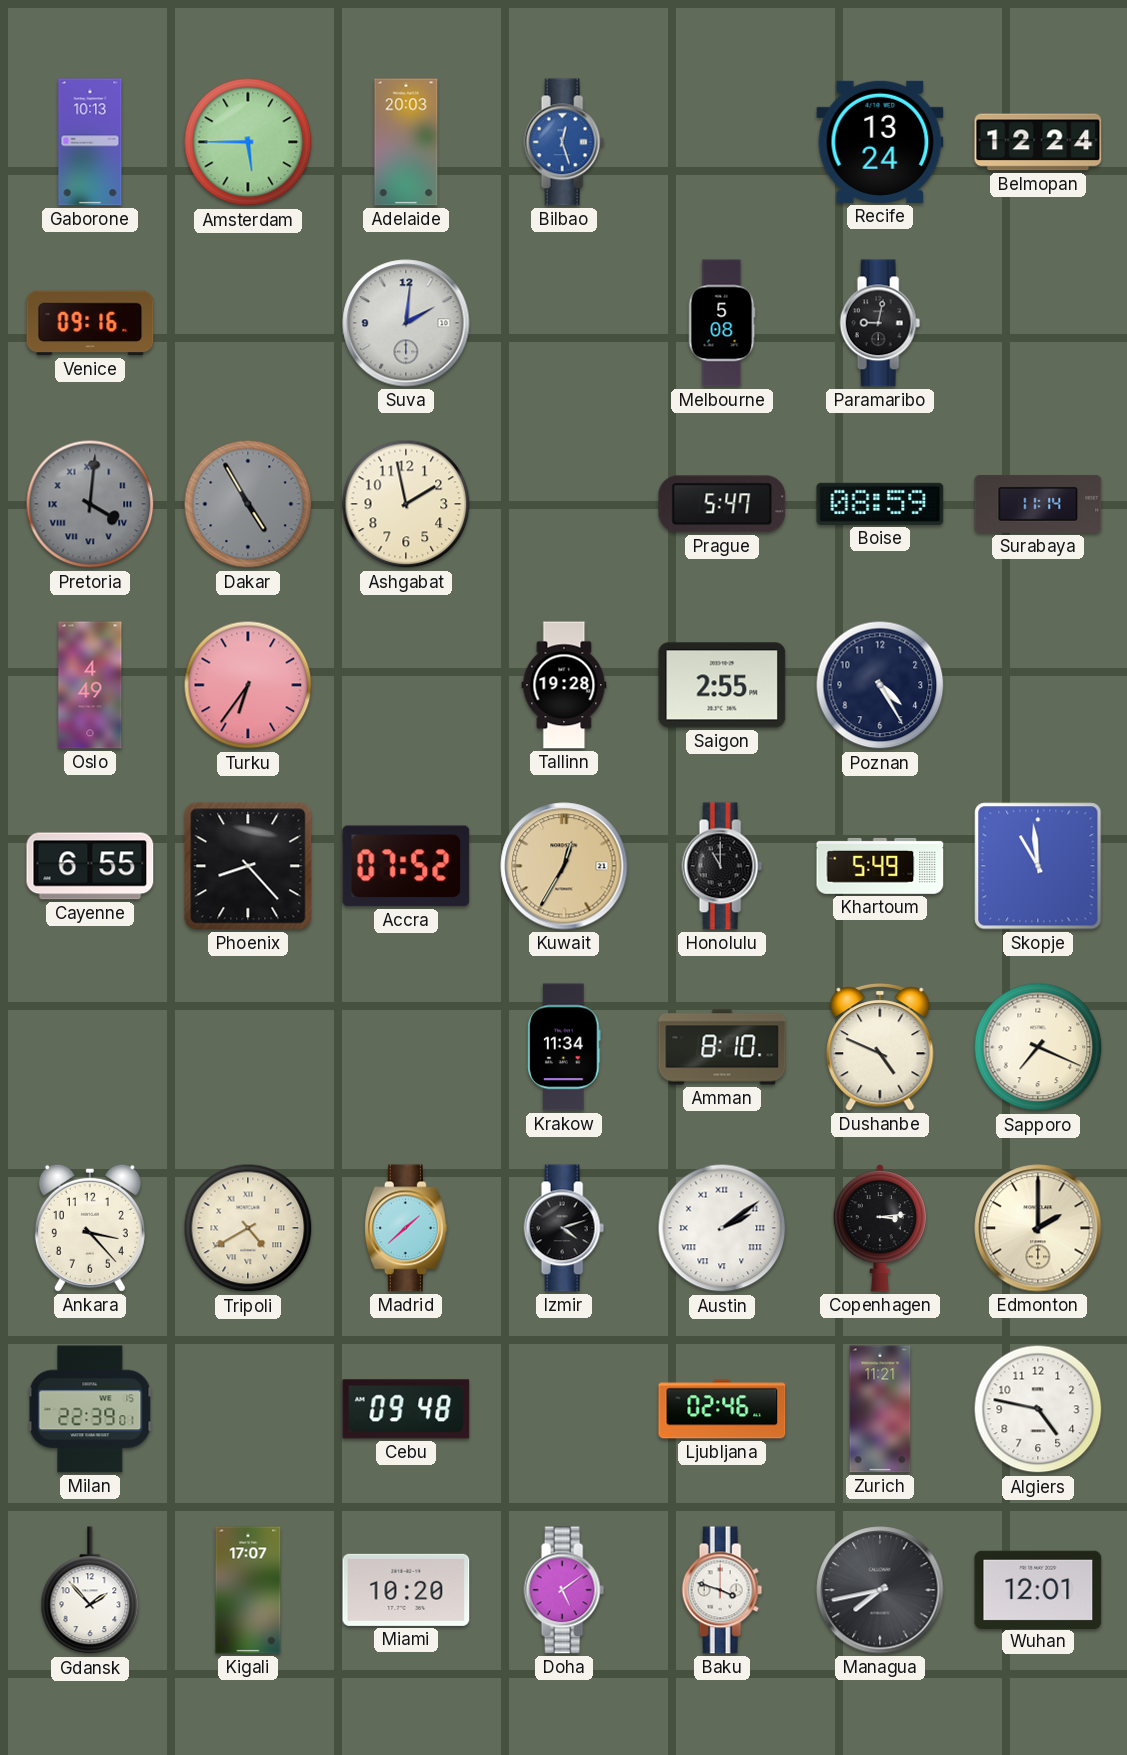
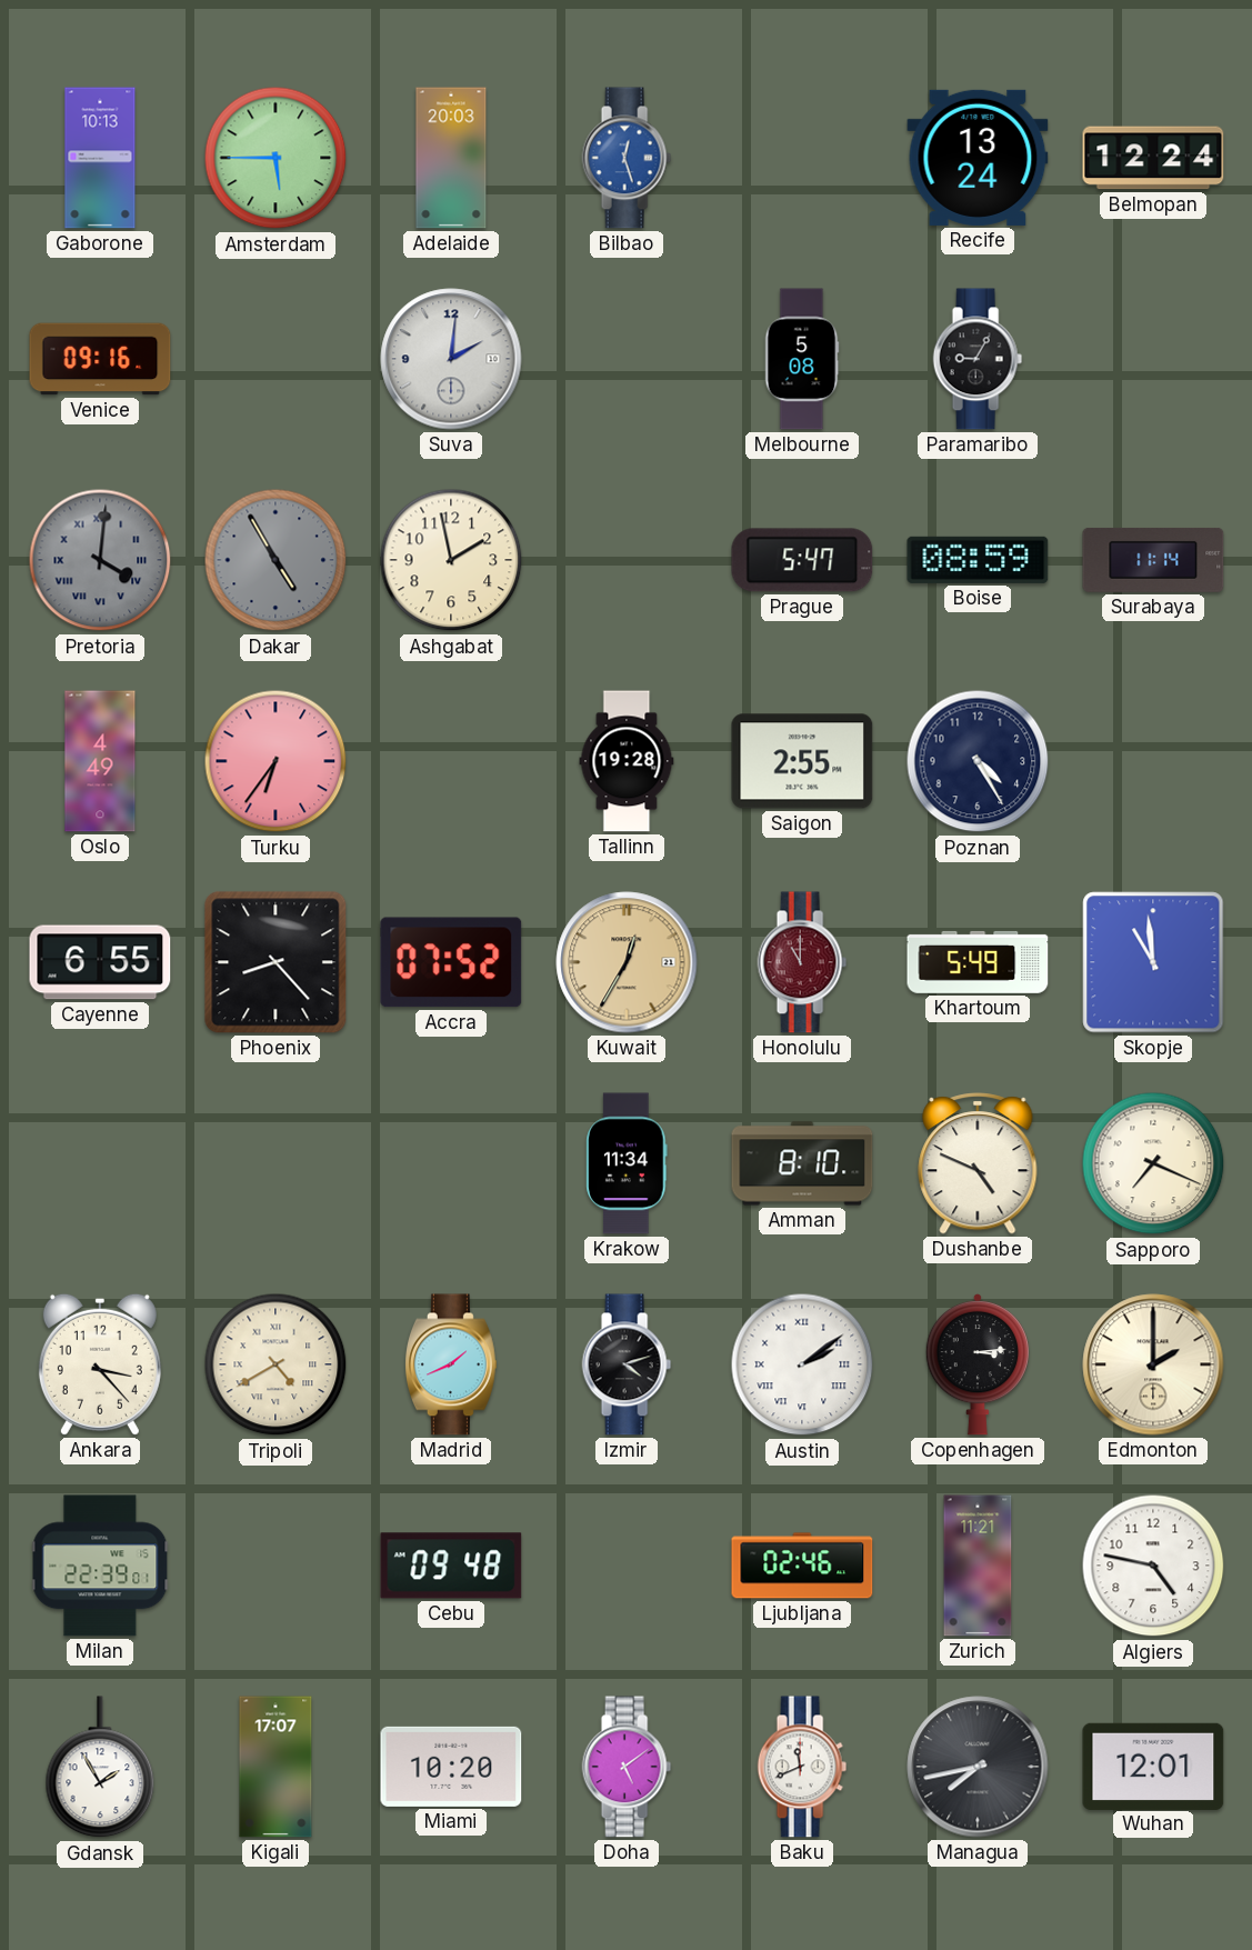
Paramaribo: 9:02 -> 9:05
Honolulu dial: black -> burgundy
Madrid: 1:38 -> 1:41
Gdansk: 1:53 -> 1:55
Baku: 3:48 -> 11:41
